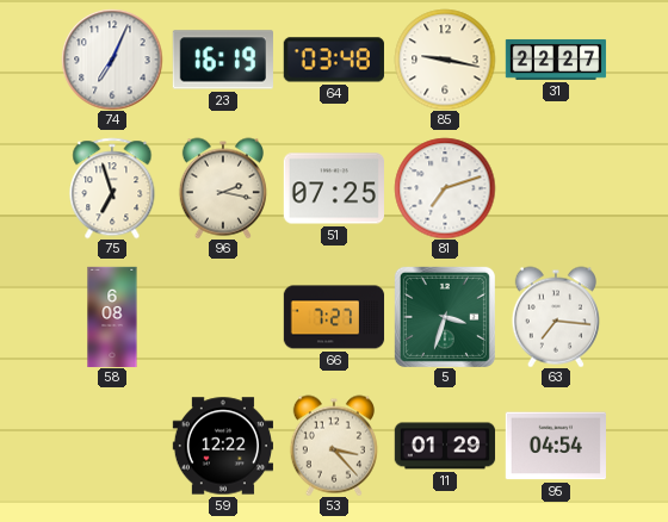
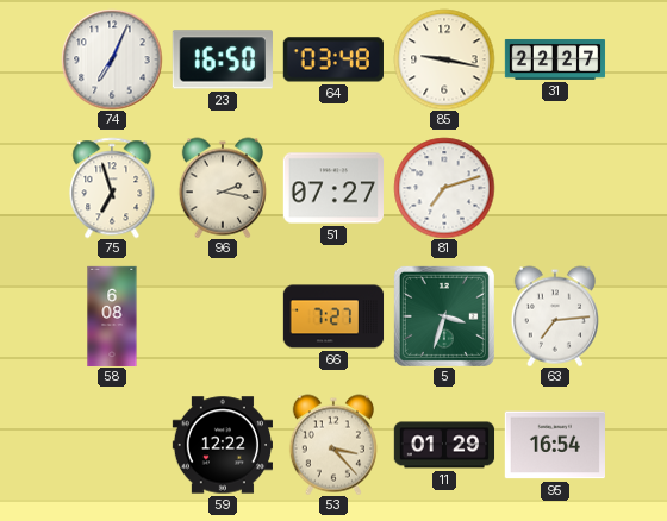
23: 16:19 -> 16:50
51: 07:25 -> 07:27
63: 7:16 -> 7:14
95: 04:54 -> 16:54
